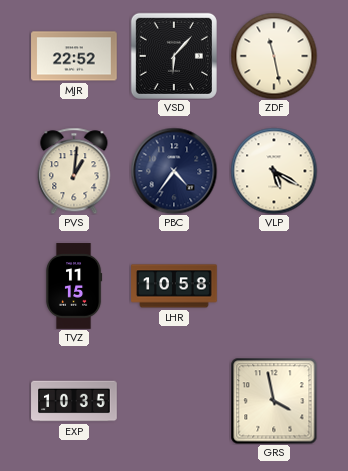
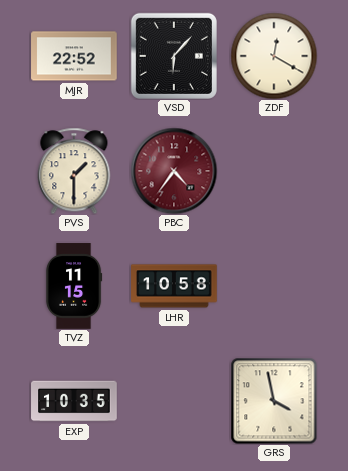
ZDF: 11:28 -> 12:20
PVS: 1:01 -> 1:30
PBC dial: navy -> burgundy
VLP: 5:20 -> none
